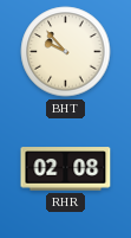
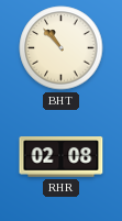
BHT: 9:53 -> 10:53
